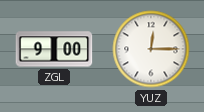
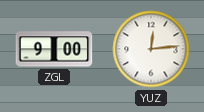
YUZ: 12:15 -> 12:14
